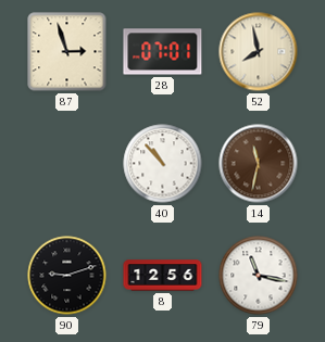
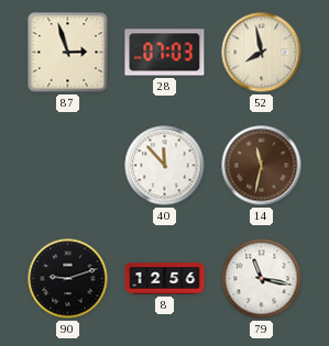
28: 07:01 -> 07:03
40: 10:53 -> 11:53
